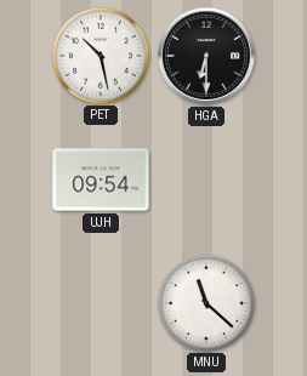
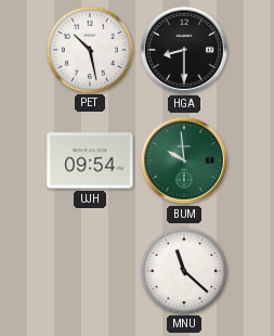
HGA: 6:30 -> 8:30
BUM: none -> 9:59
